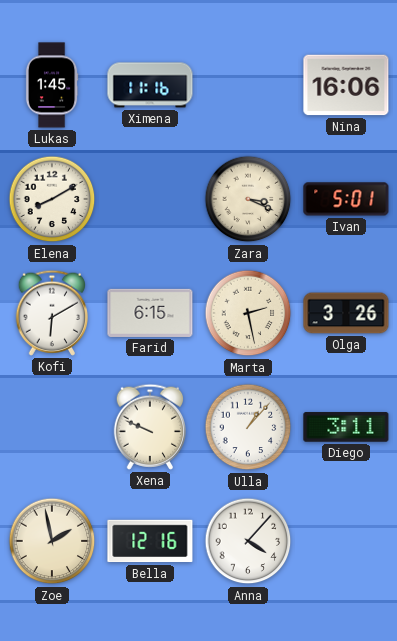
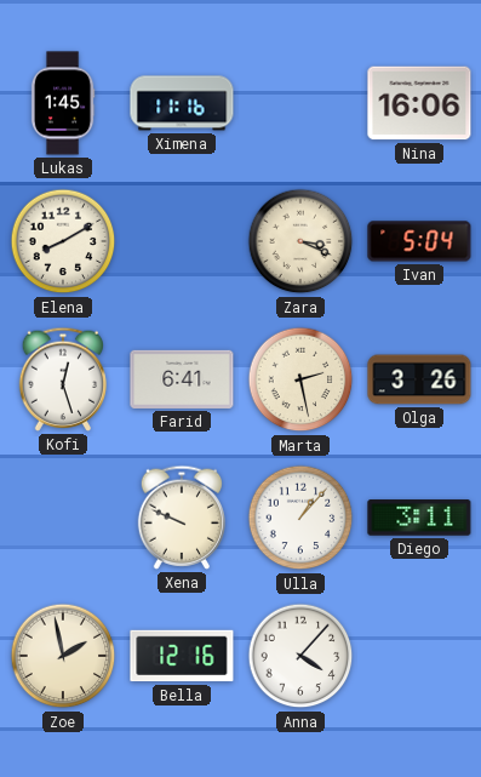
Ivan: 5:01 -> 5:04
Kofi: 6:10 -> 12:27
Farid: 6:15 -> 6:41
